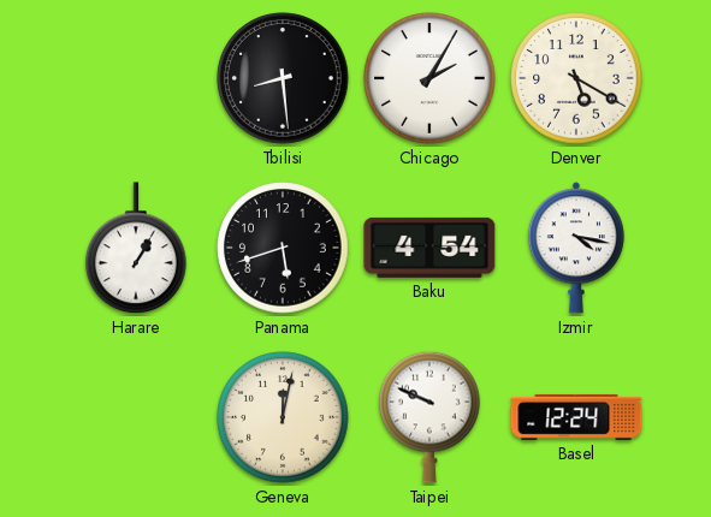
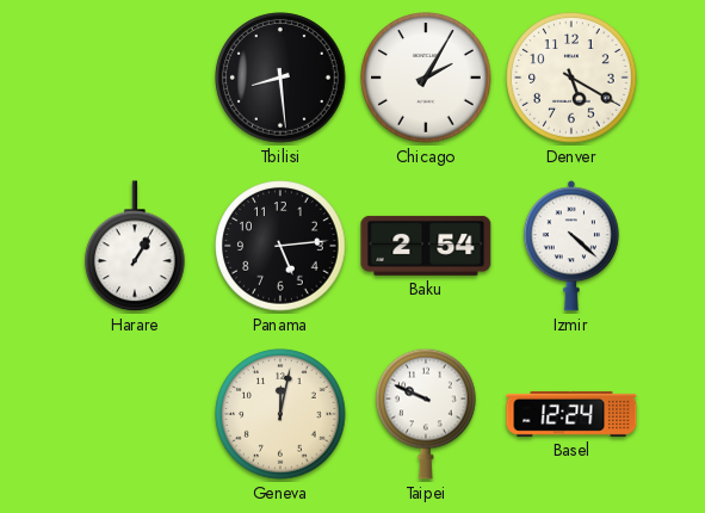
Panama: 5:42 -> 5:14
Baku: 4:54 -> 2:54
Izmir: 4:17 -> 4:22
